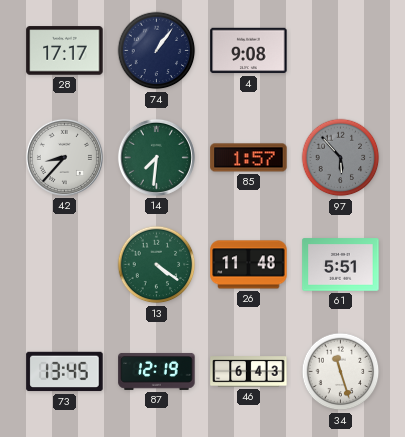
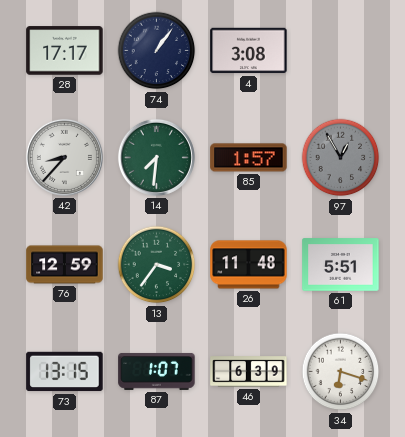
4: 9:08 -> 3:08
97: 5:53 -> 12:55
76: none -> 12:59
13: 4:21 -> 3:36
73: 13:45 -> 13:15
87: 12:19 -> 1:07
46: 6:43 -> 6:39
34: 11:27 -> 6:18
